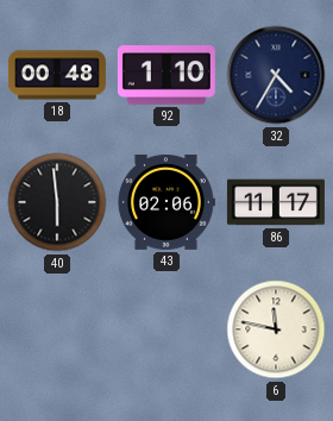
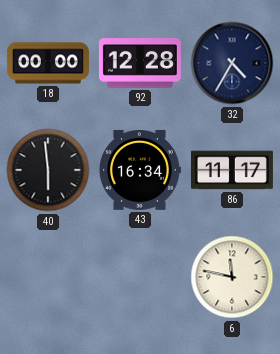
18: 00:48 -> 00:00
92: 1:10 -> 12:28
43: 02:06 -> 16:34
